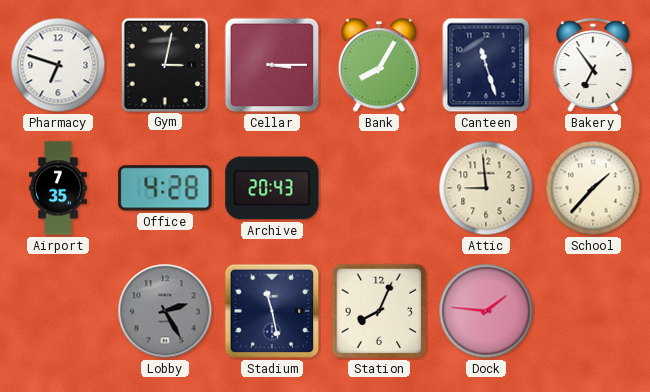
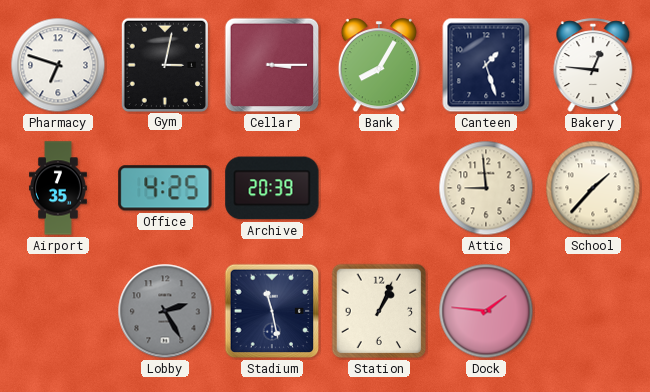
Canteen: 11:27 -> 1:27
Bakery: 6:54 -> 12:46
Office: 4:28 -> 4:25
Archive: 20:43 -> 20:39
Station: 8:04 -> 1:04
